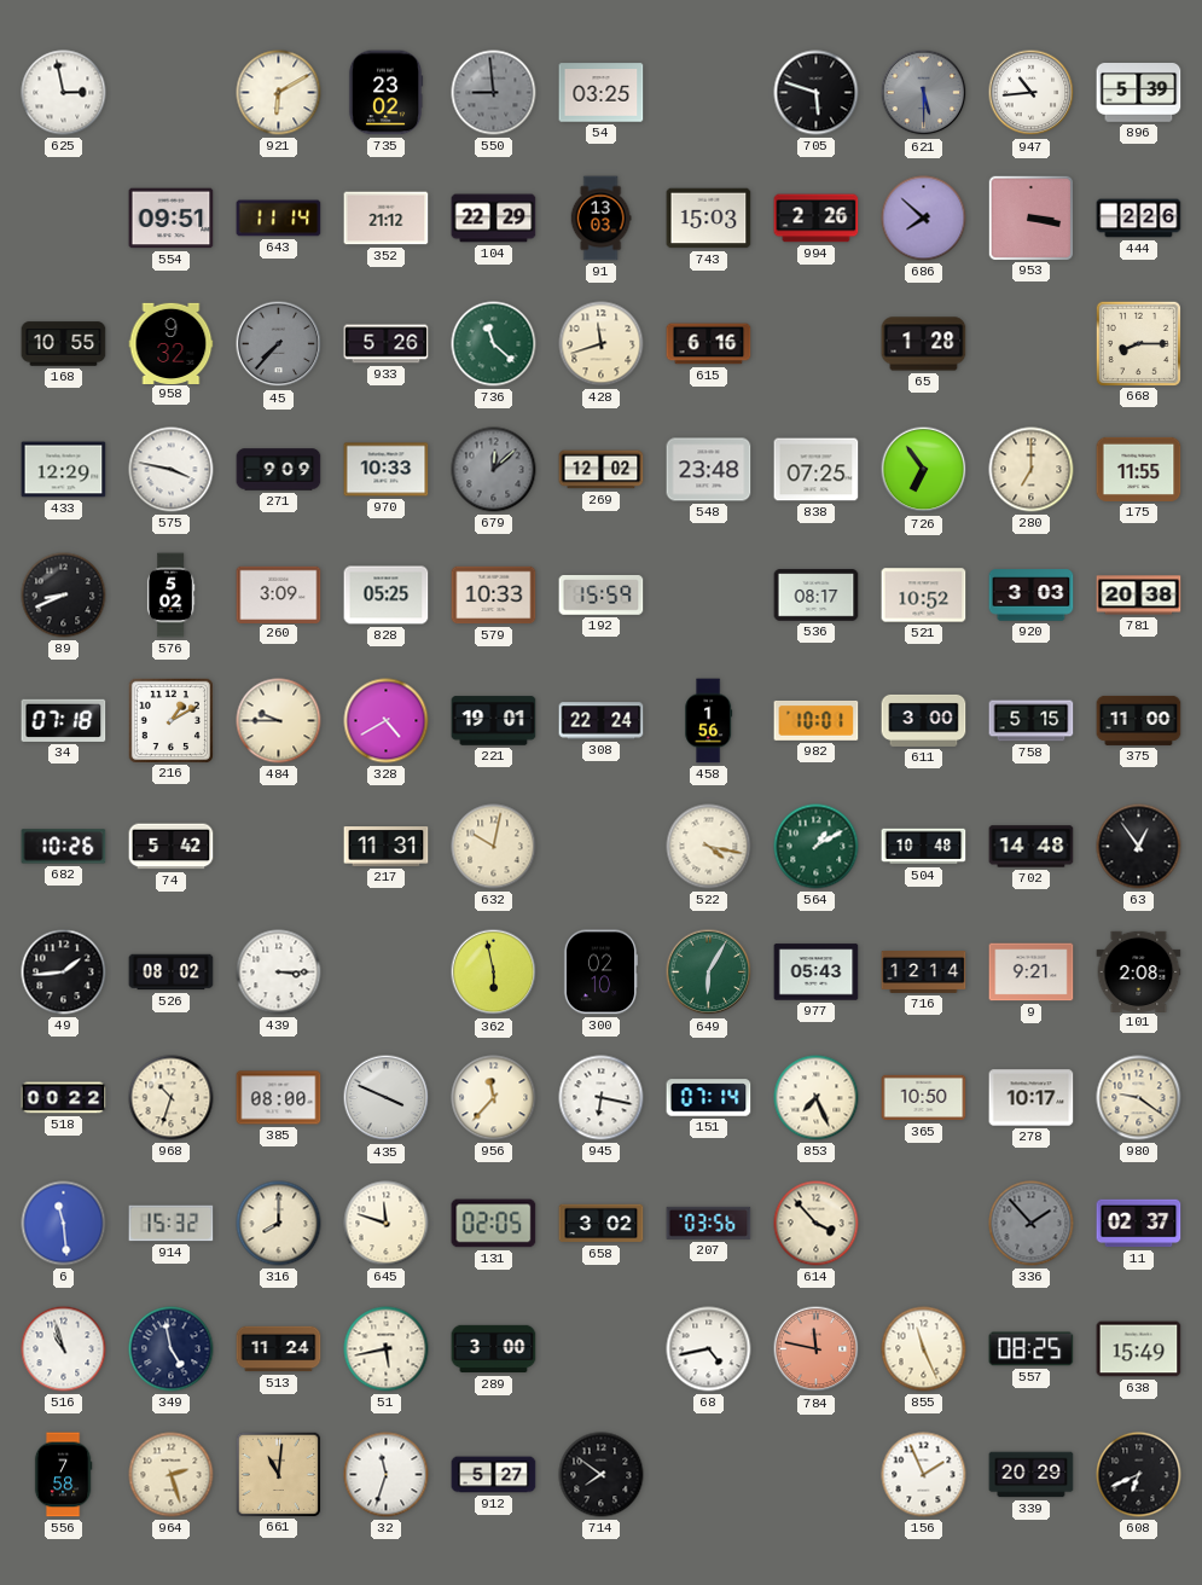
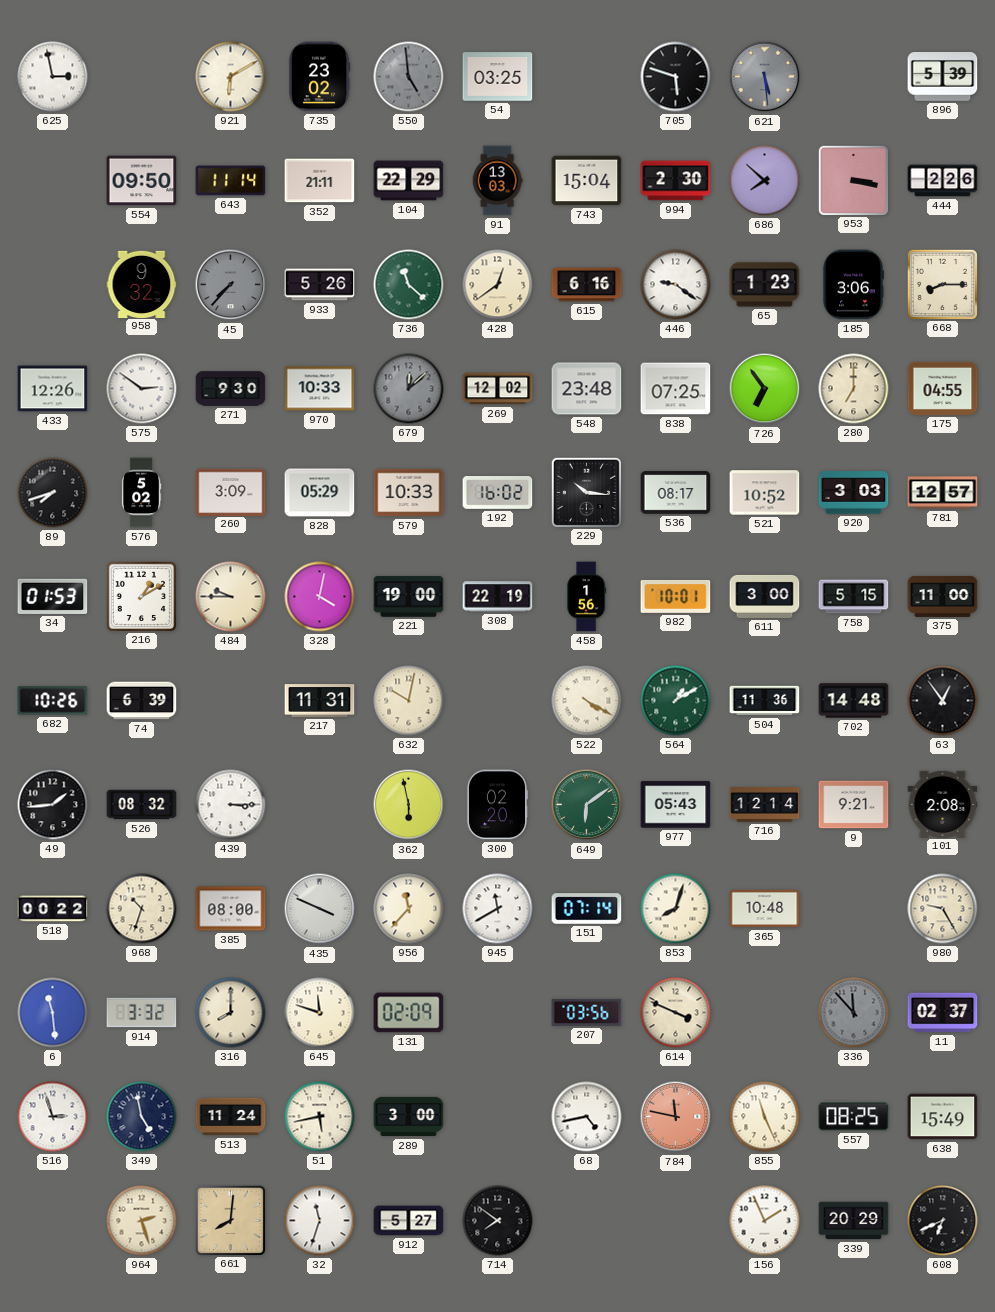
550: 8:59 -> 4:59
621: 5:30 -> 5:29
947: 10:44 -> none
554: 09:51 -> 09:50
352: 21:12 -> 21:11
743: 15:03 -> 15:04
994: 2:26 -> 2:30
168: 10:55 -> none
428: 11:42 -> 12:39
446: none -> 9:21
65: 1:28 -> 1:23
185: none -> 3:06
433: 12:29 -> 12:26
575: 3:47 -> 2:51
271: 9:09 -> 9:30
175: 11:55 -> 04:55
89: 8:41 -> 7:42
828: 05:25 -> 05:29
192: 15:59 -> 16:02
229: none -> 10:16
781: 20:38 -> 12:57
34: 07:18 -> 01:53
328: 4:40 -> 4:02
221: 19:01 -> 19:00
308: 22:24 -> 22:19
74: 5:42 -> 6:39
522: 4:17 -> 4:20
504: 10:48 -> 11:36
526: 08:02 -> 08:32
300: 02:10 -> 02:20
649: 6:05 -> 6:09
945: 6:17 -> 11:40
853: 7:26 -> 8:03
365: 10:50 -> 10:48
278: 10:17 -> none
980: 9:21 -> 9:25
914: 15:32 -> 3:32
131: 02:05 -> 02:09
658: 3:02 -> none
614: 3:53 -> 3:49
336: 1:53 -> 11:53
516: 10:57 -> 2:57
556: 7:58 -> none
661: 11:01 -> 8:01
